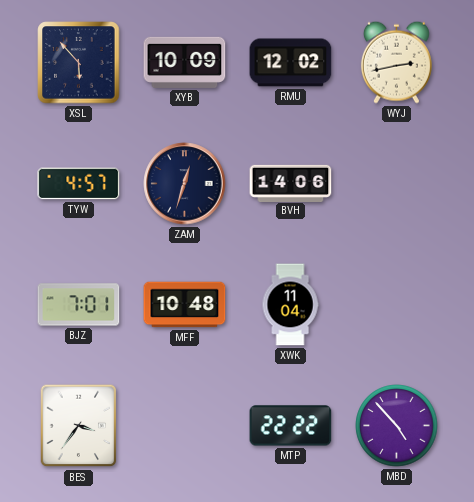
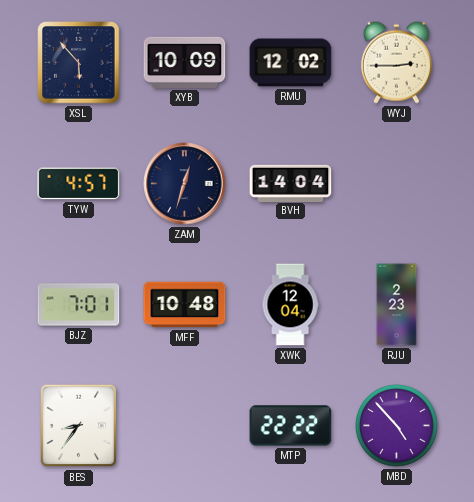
WYJ: 2:43 -> 2:45
BVH: 14:06 -> 14:04
XWK: 11:04 -> 12:04
RJU: none -> 2:23
BES: 3:36 -> 8:36
